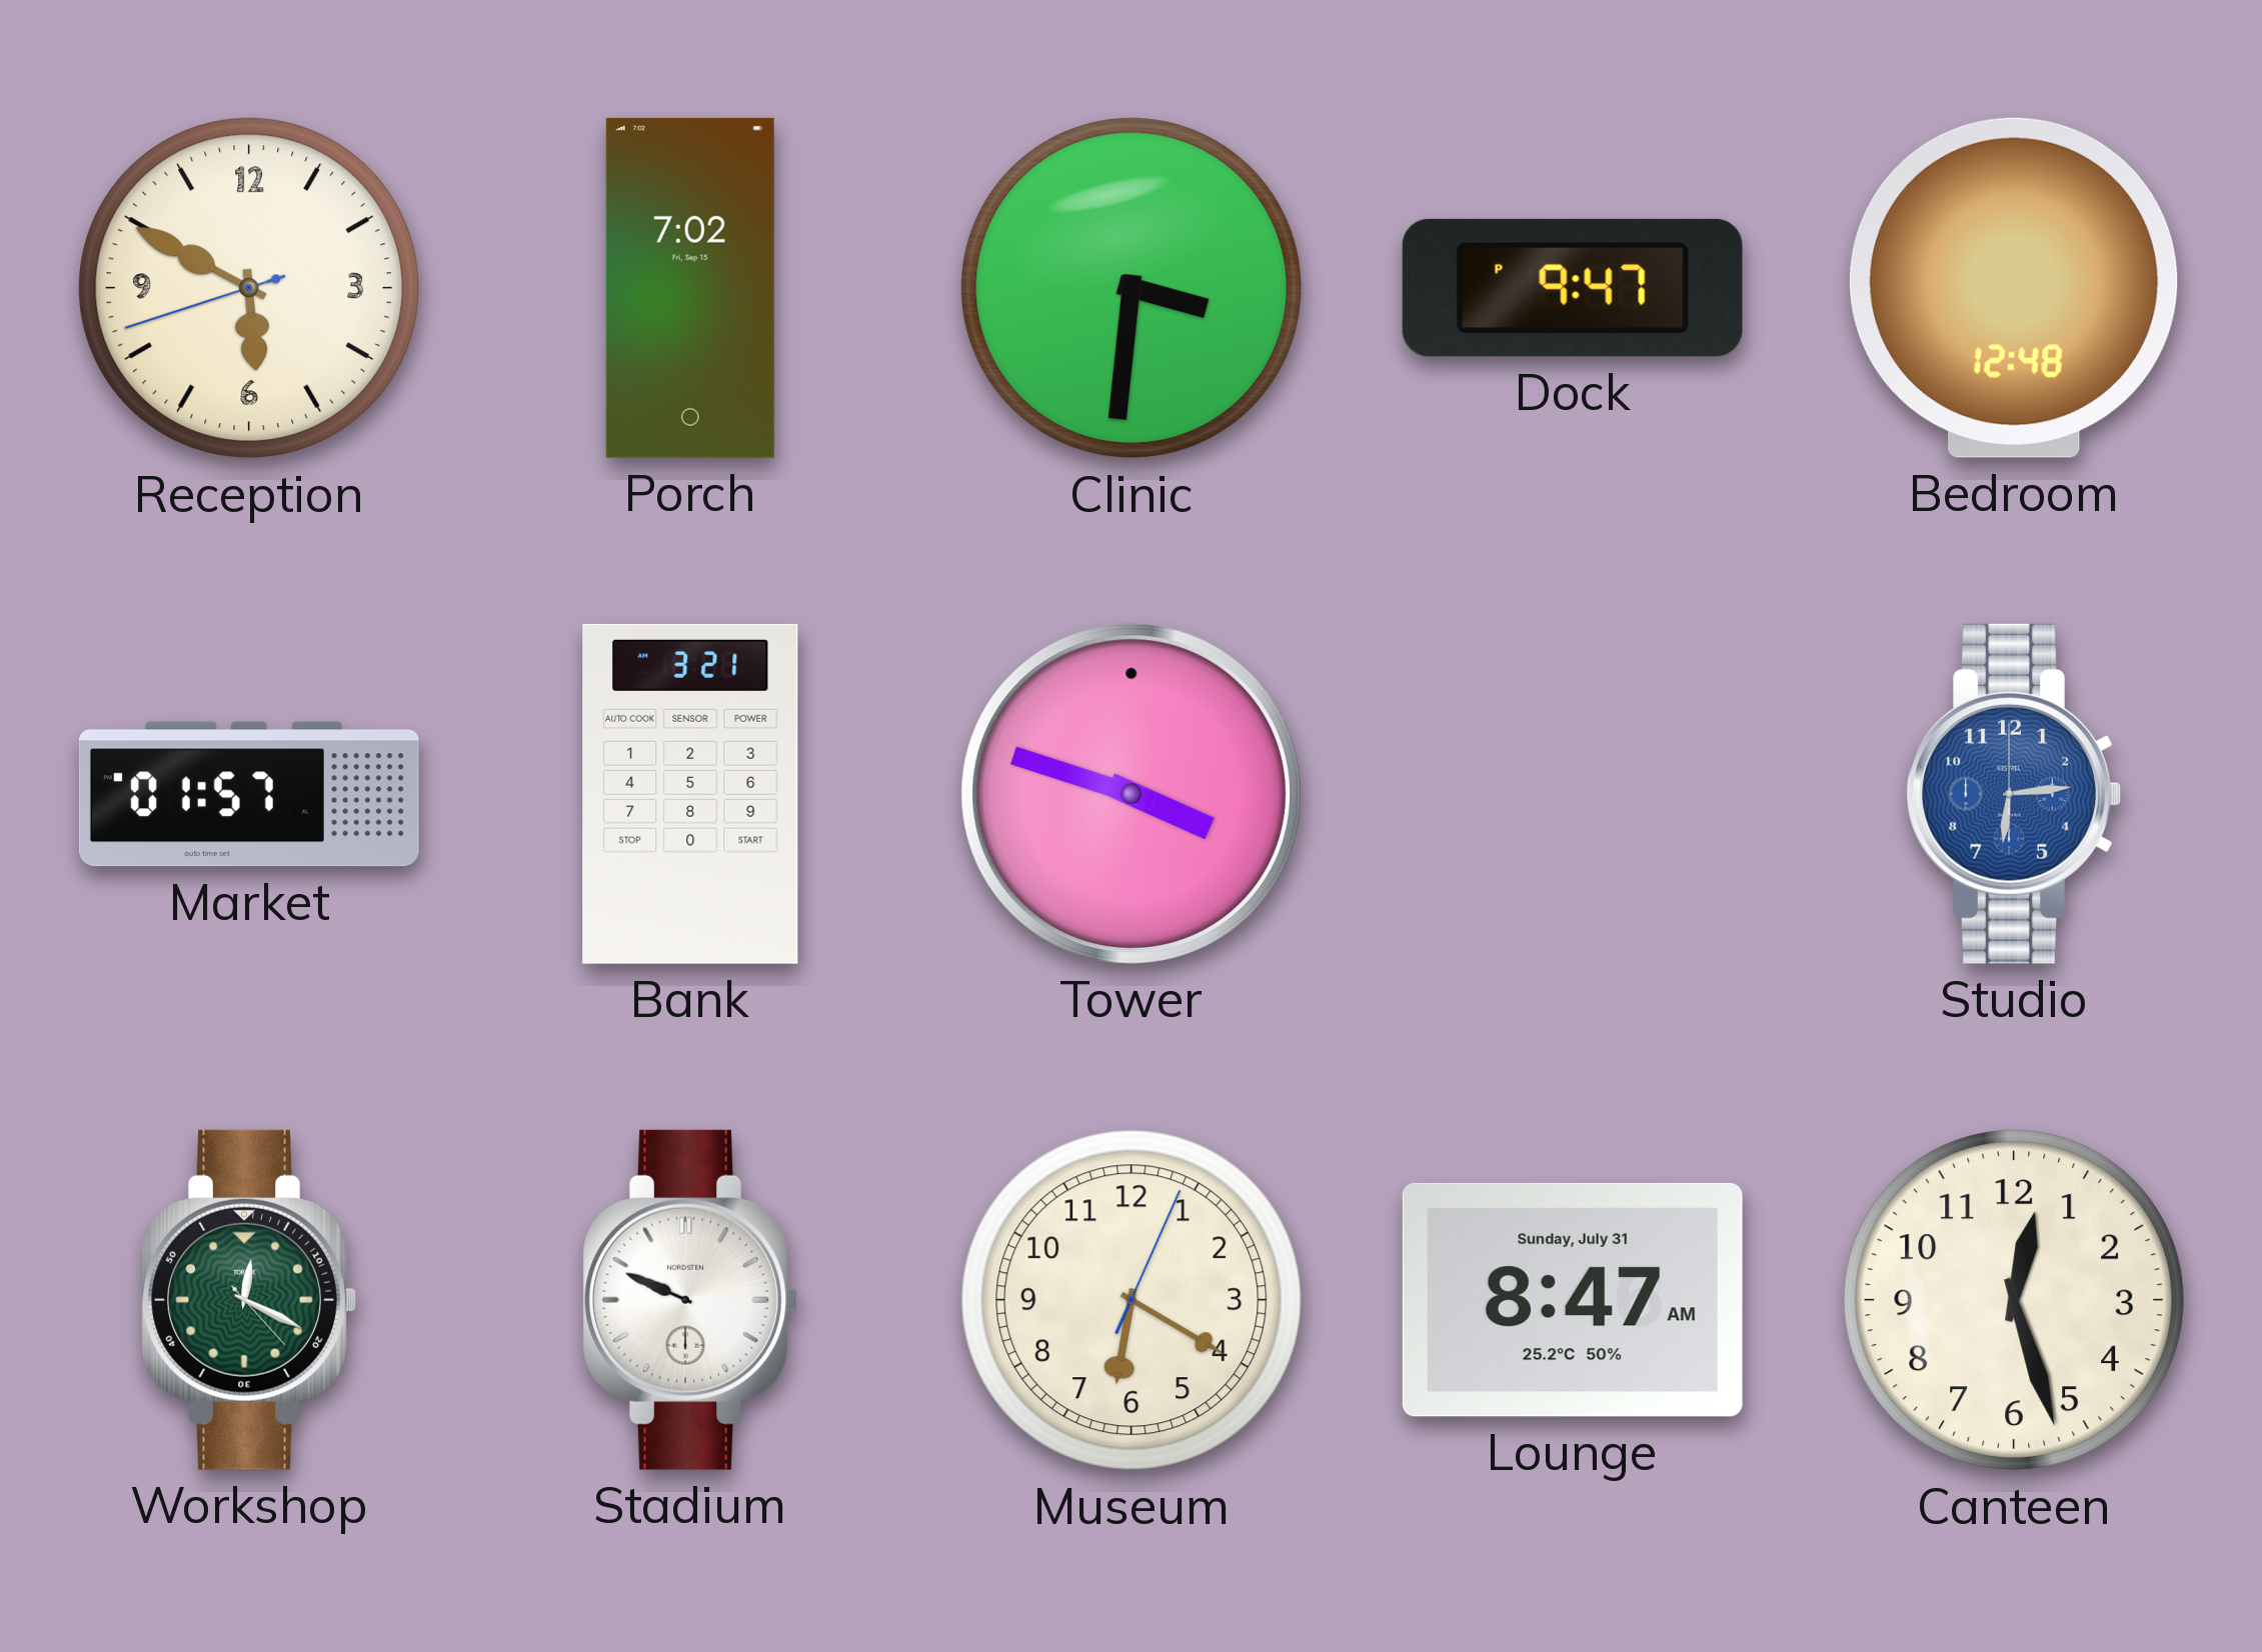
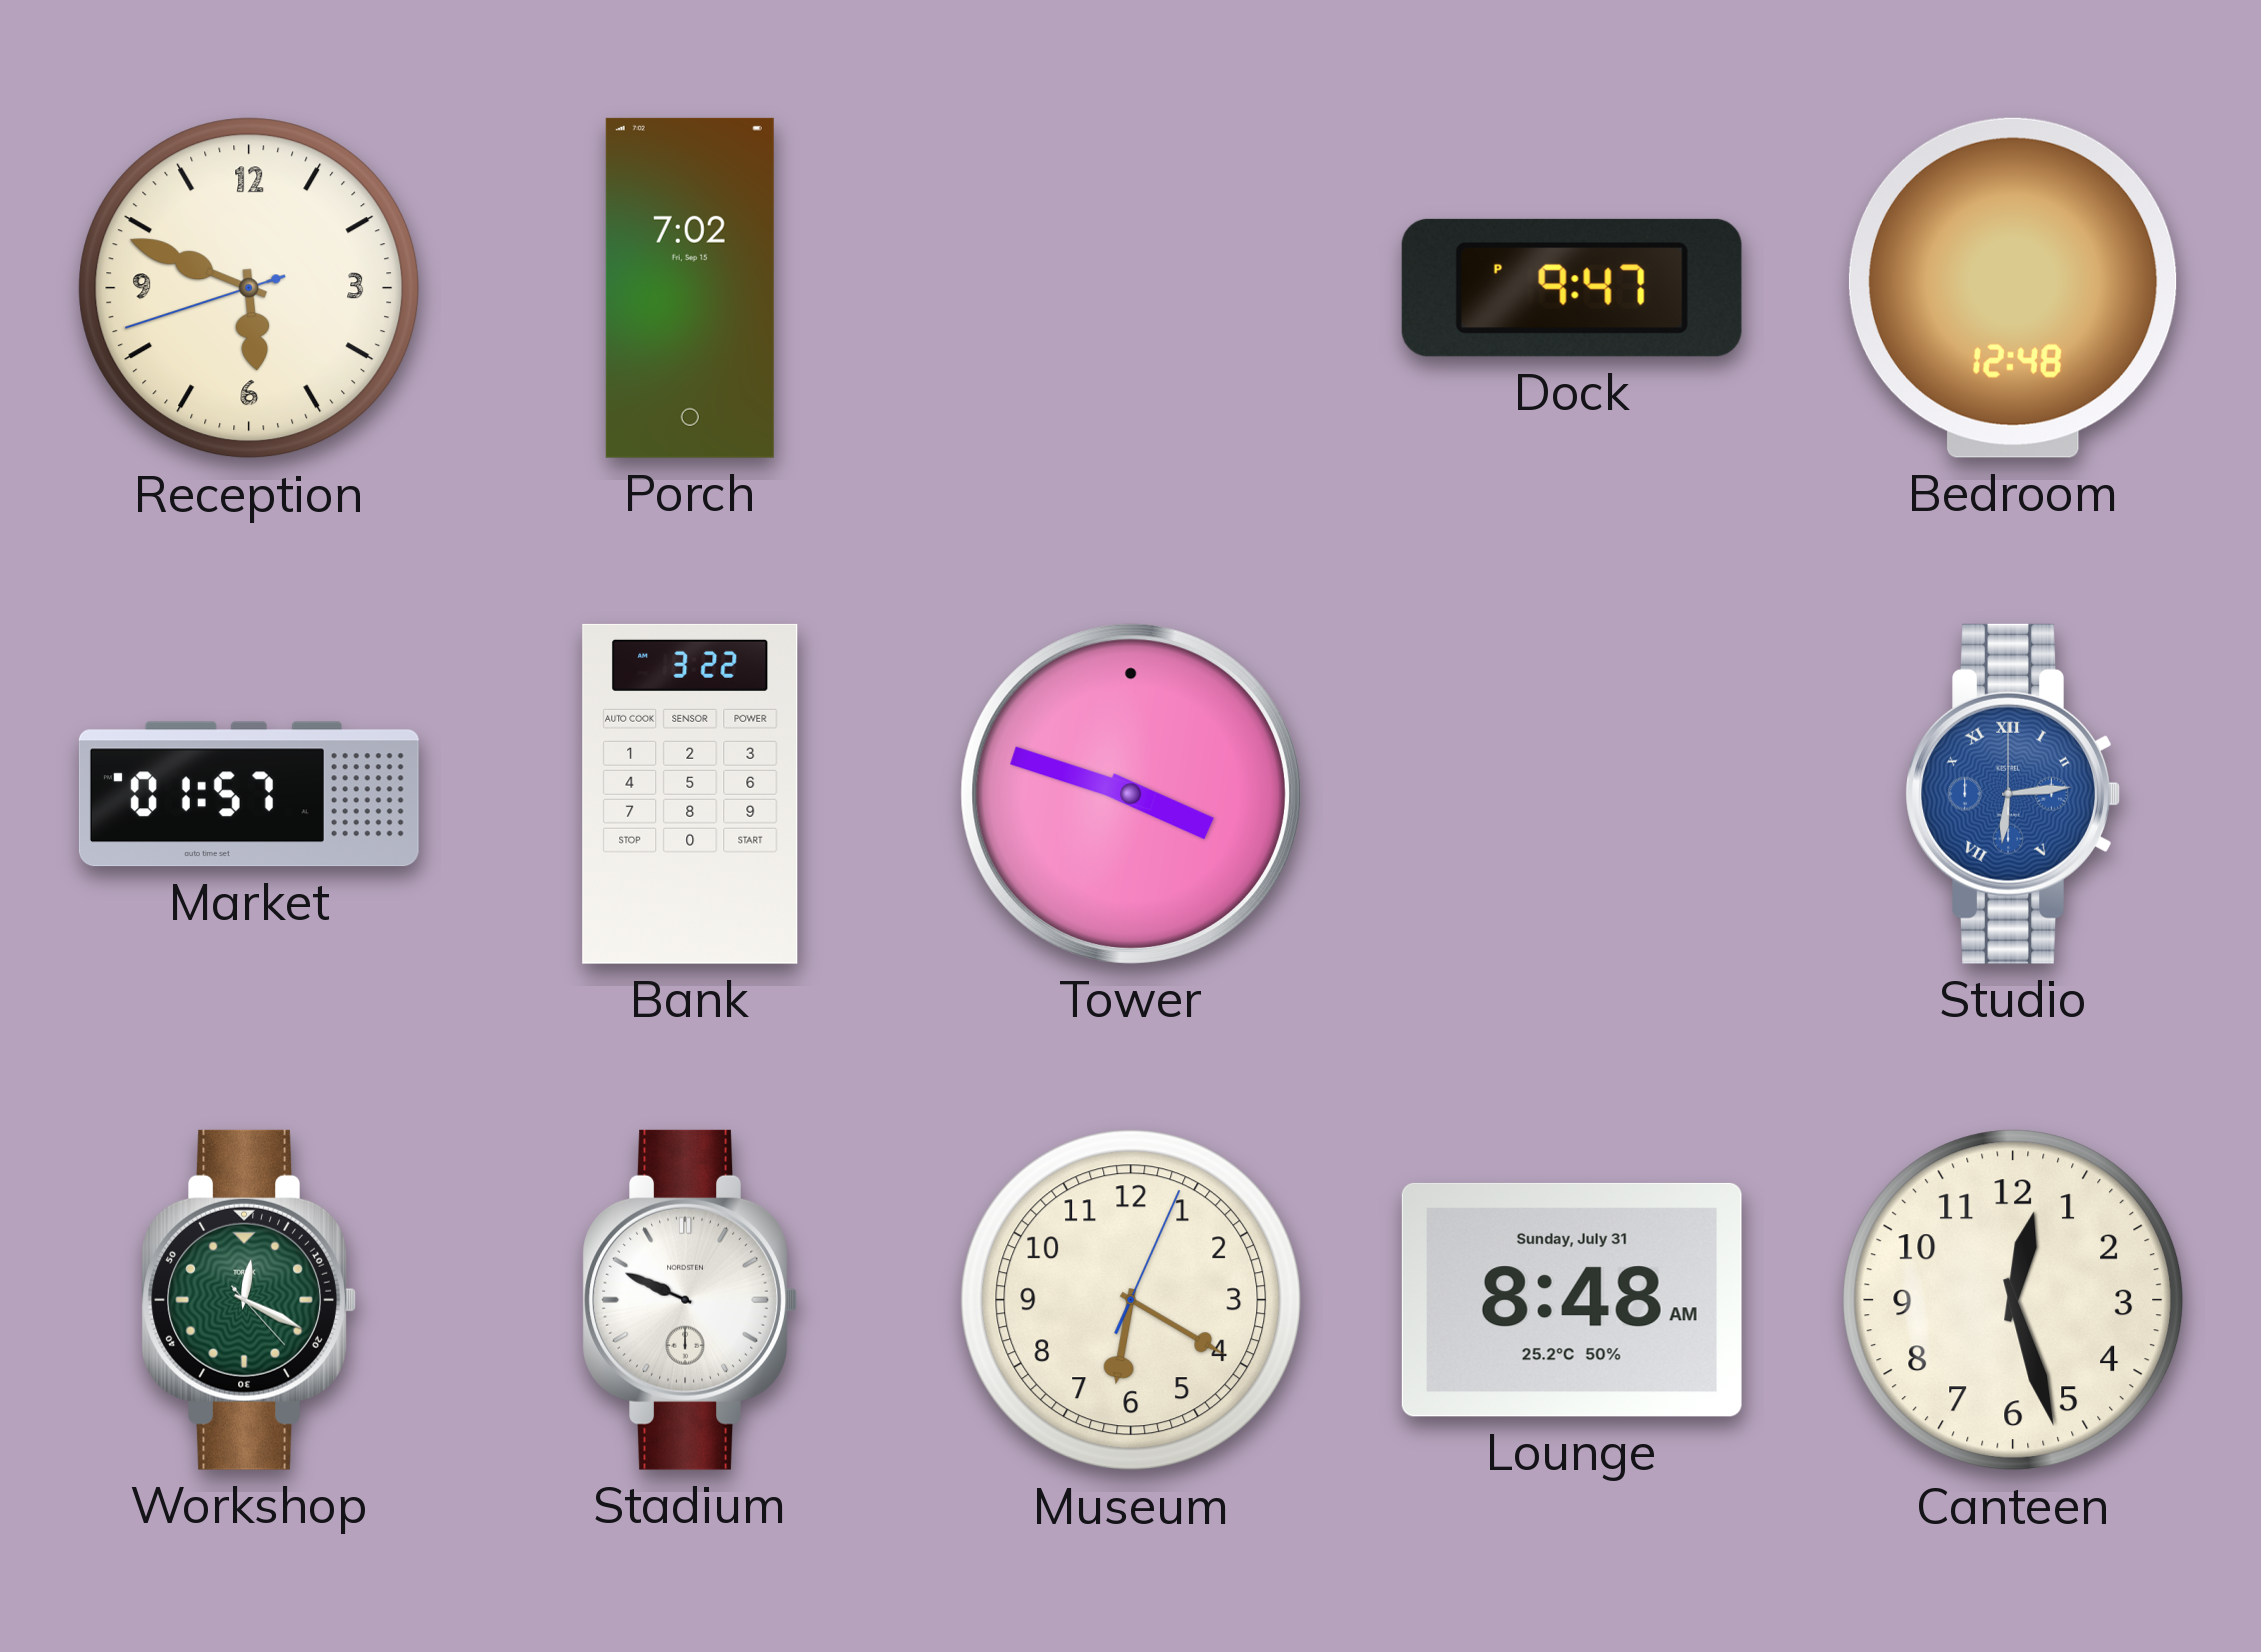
Reception: 5:49 -> 5:48
Clinic: 3:31 -> none
Bank: 3:21 -> 3:22
Studio numerals: Arabic -> Roman
Lounge: 8:47 -> 8:48
